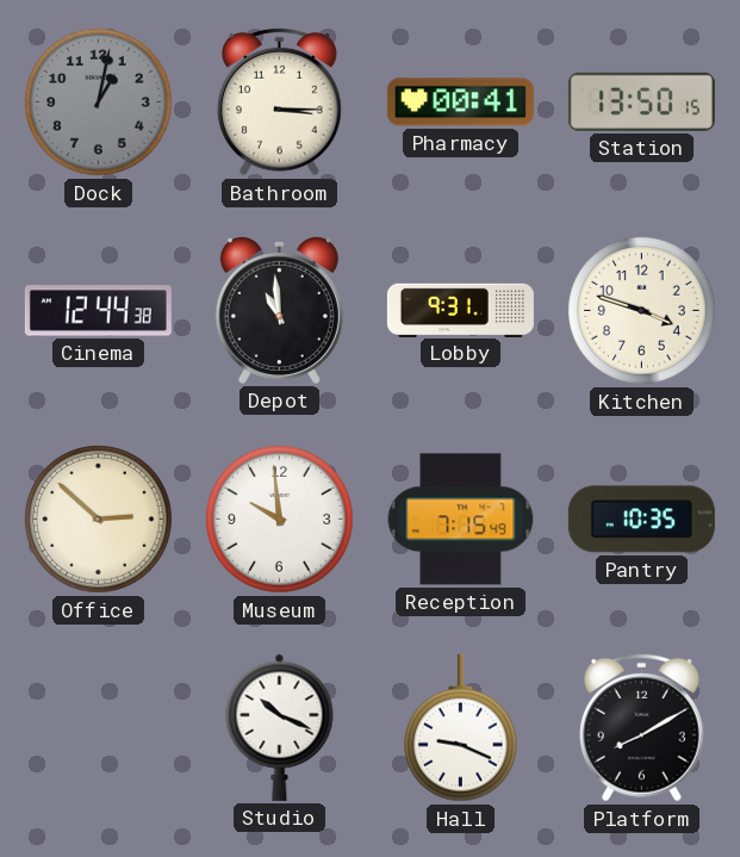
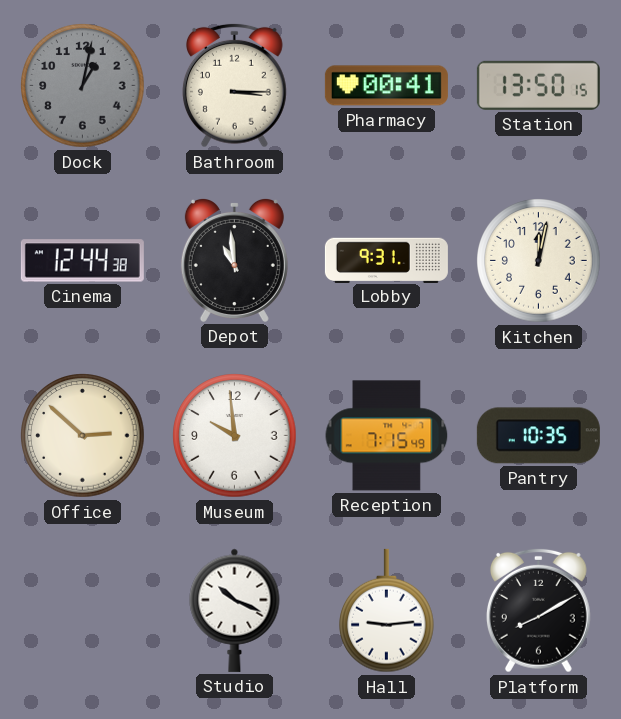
Kitchen: 3:48 -> 12:02
Hall: 9:19 -> 9:14
